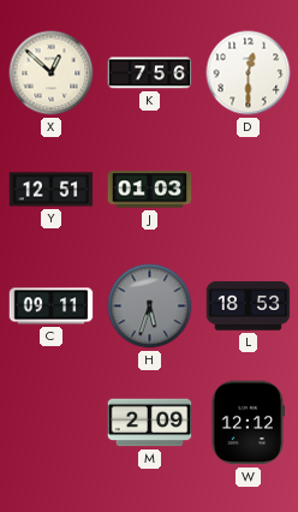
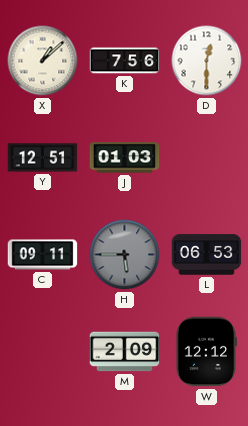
X: 12:52 -> 1:08
H: 5:33 -> 5:45
L: 18:53 -> 06:53
